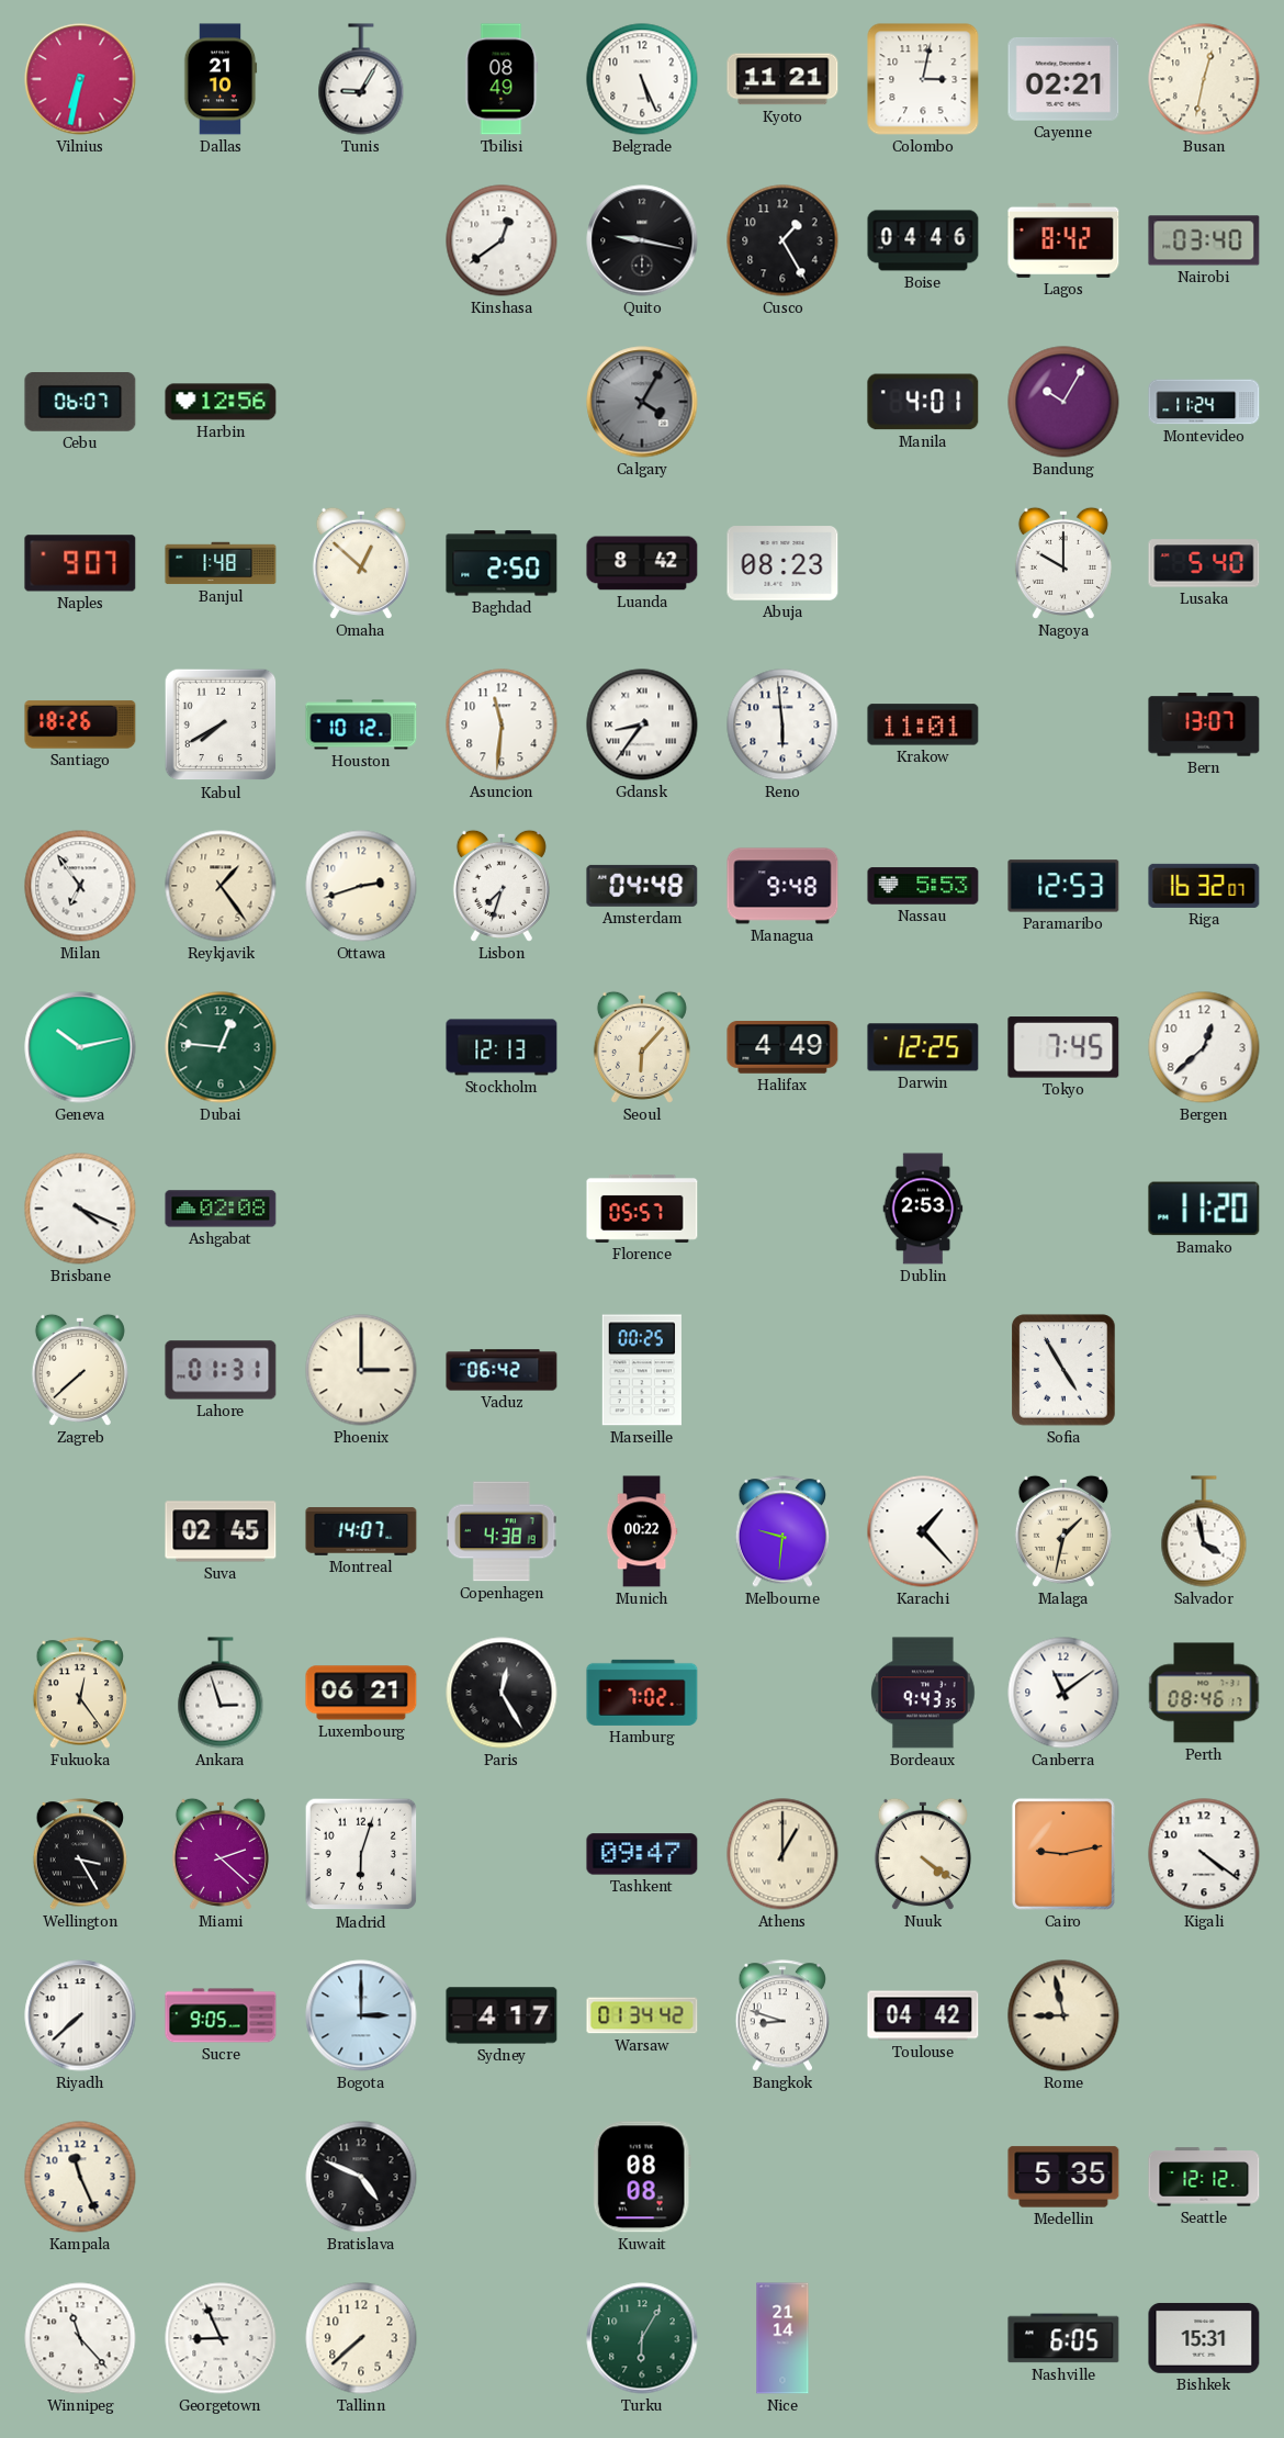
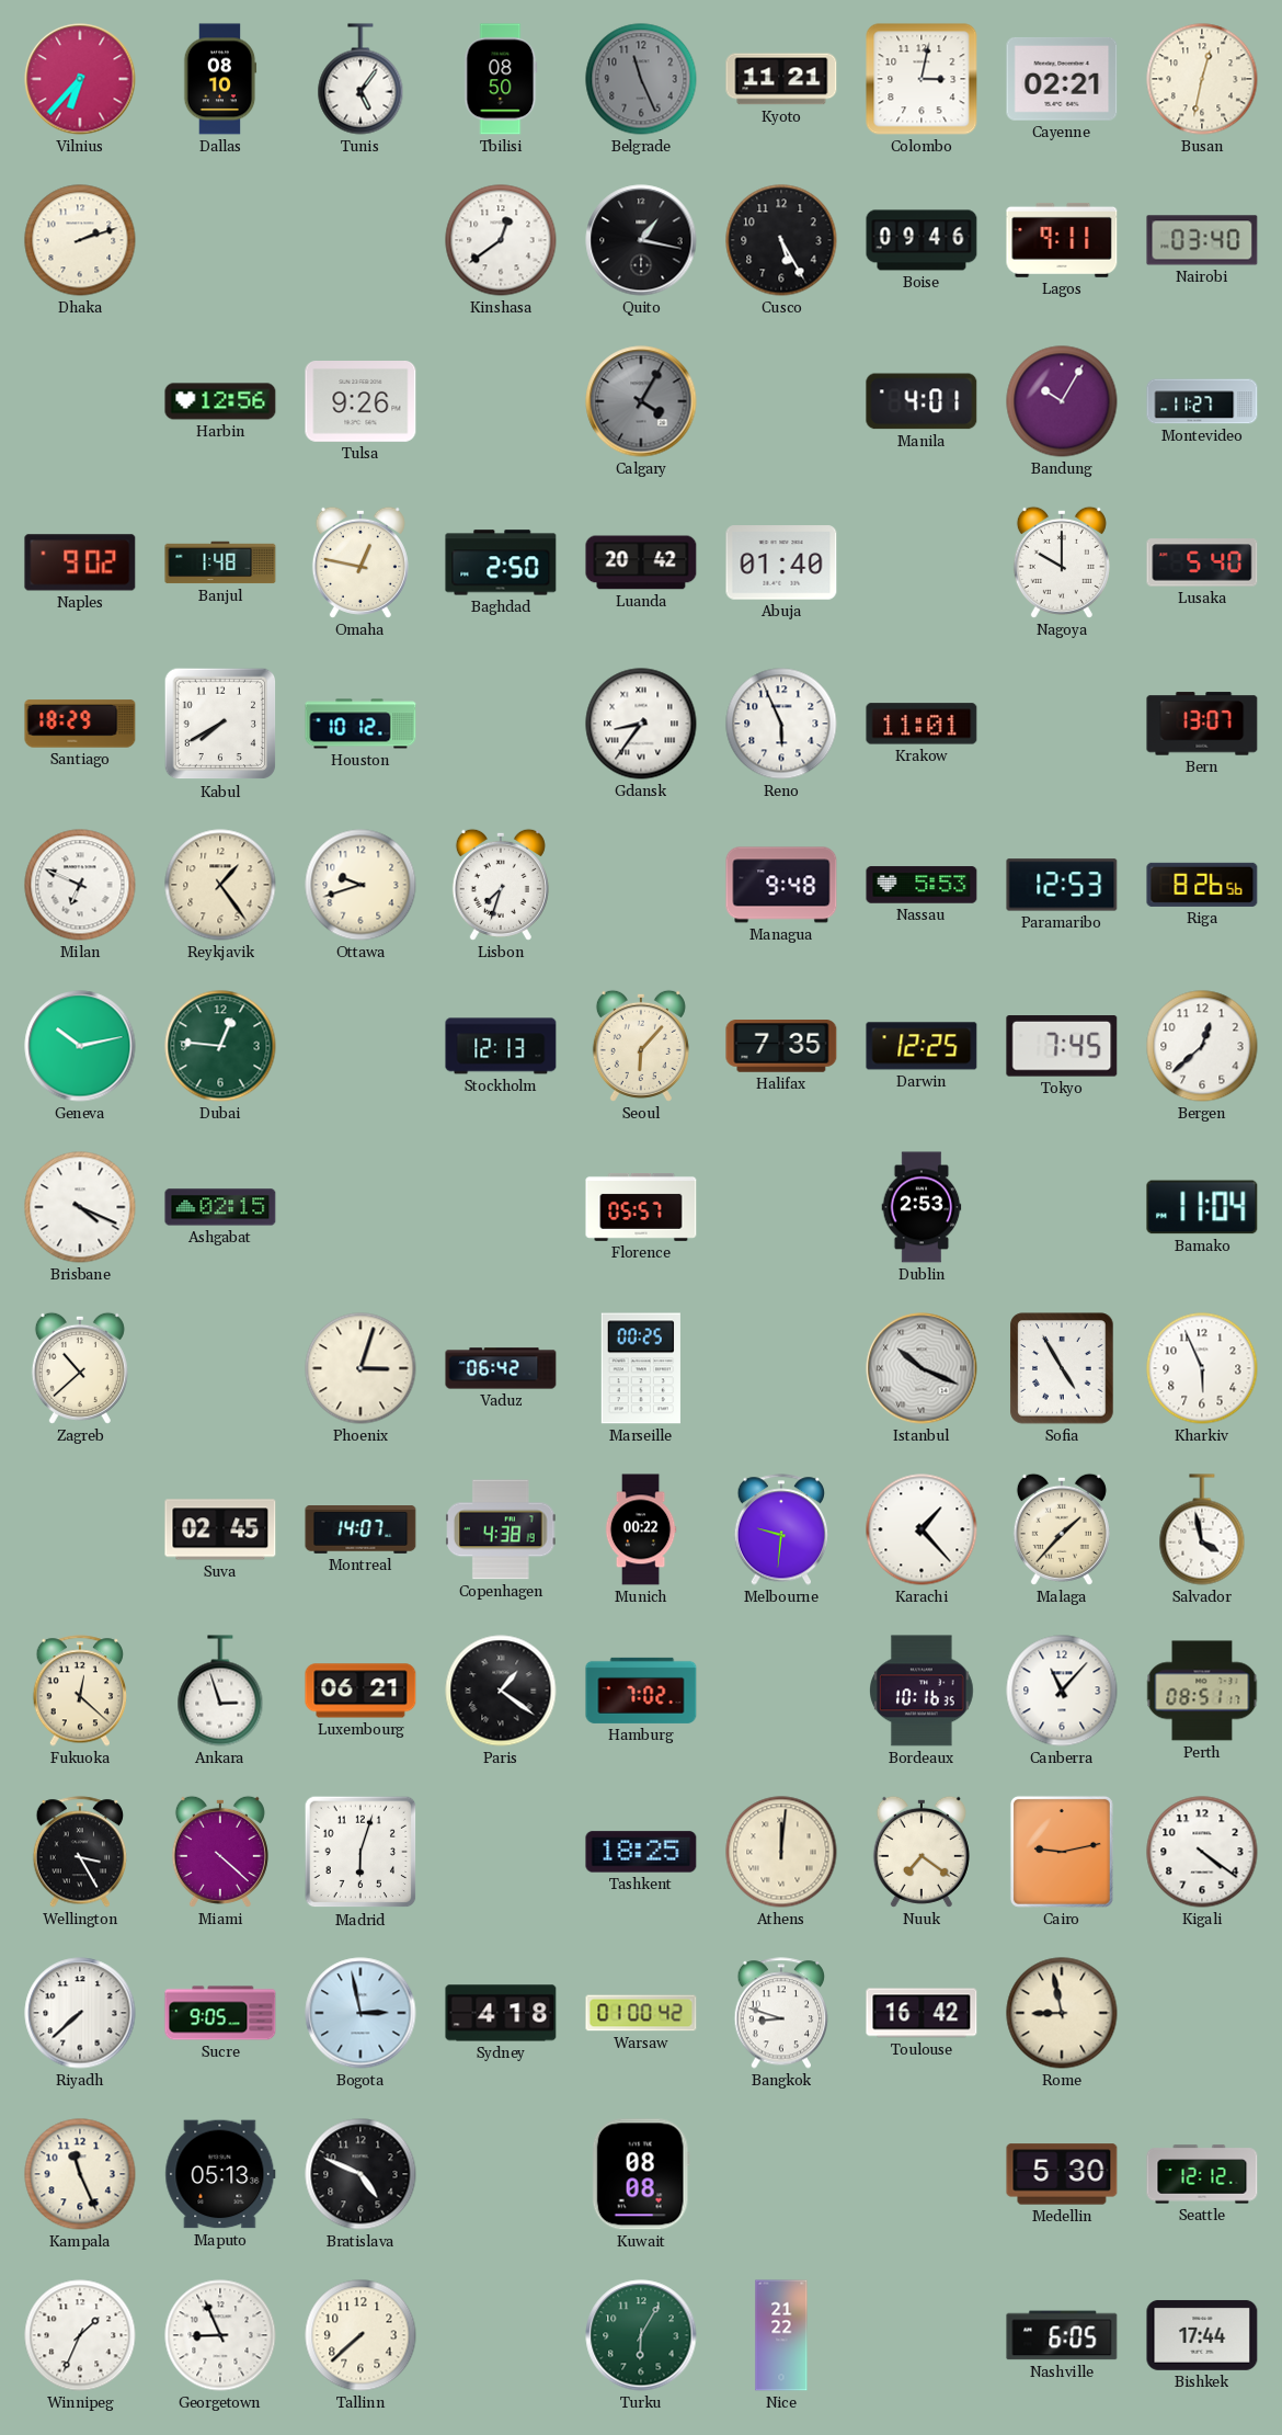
Vilnius: 6:32 -> 6:37
Dallas: 21:10 -> 08:10
Tunis: 9:05 -> 5:06
Tbilisi: 08:49 -> 08:50
Belgrade: 5:26 -> 11:26
Belgrade dial: white -> grey
Dhaka: none -> 2:12
Quito: 9:17 -> 1:17
Cusco: 1:25 -> 5:25
Boise: 04:46 -> 09:46
Lagos: 8:42 -> 9:11
Cebu: 06:07 -> none
Tulsa: none -> 9:26
Montevideo: 11:24 -> 11:27
Naples: 9:07 -> 9:02
Omaha: 12:52 -> 12:47
Luanda: 8:42 -> 20:42
Abuja: 08:23 -> 01:40
Santiago: 18:26 -> 18:29
Asuncion: 11:31 -> none
Reno: 5:59 -> 5:56
Milan: 6:54 -> 6:49
Ottawa: 2:42 -> 9:42
Amsterdam: 04:48 -> none
Riga: 16:32 -> 8:26
Halifax: 4:49 -> 7:35
Ashgabat: 02:08 -> 02:15
Bamako: 11:20 -> 11:04
Zagreb: 7:38 -> 10:38
Lahore: 01:31 -> none
Phoenix: 3:00 -> 3:03
Istanbul: none -> 10:19
Kharkiv: none -> 5:56
Malaga: 1:32 -> 1:37
Fukuoka: 12:24 -> 12:22
Paris: 12:25 -> 1:21
Bordeaux: 9:43 -> 10:16
Canberra: 11:09 -> 11:07
Perth: 08:46 -> 08:51
Miami: 2:22 -> 4:22
Tashkent: 09:47 -> 18:25
Athens: 1:00 -> 12:01
Nuuk: 4:21 -> 7:21
Bogota: 3:00 -> 2:58
Sydney: 4:17 -> 4:18
Warsaw: 01:34 -> 01:00
Toulouse: 04:42 -> 16:42
Maputo: none -> 05:13
Medellin: 5:35 -> 5:30
Winnipeg: 11:23 -> 1:34
Nice: 21:14 -> 21:22
Bishkek: 15:31 -> 17:44
